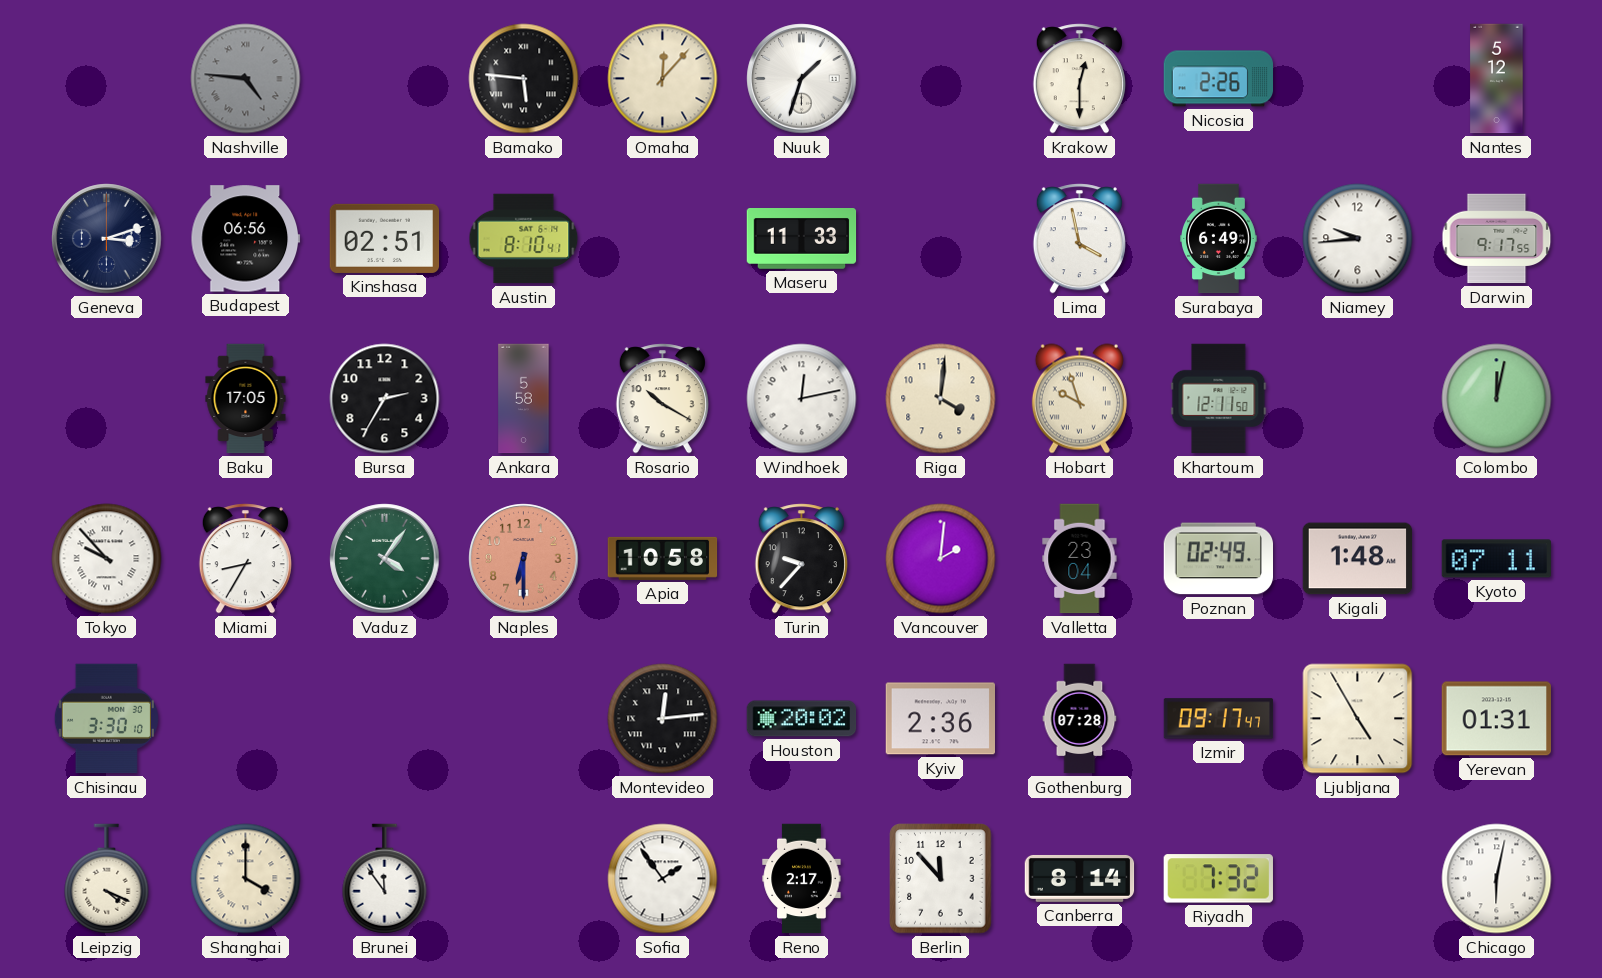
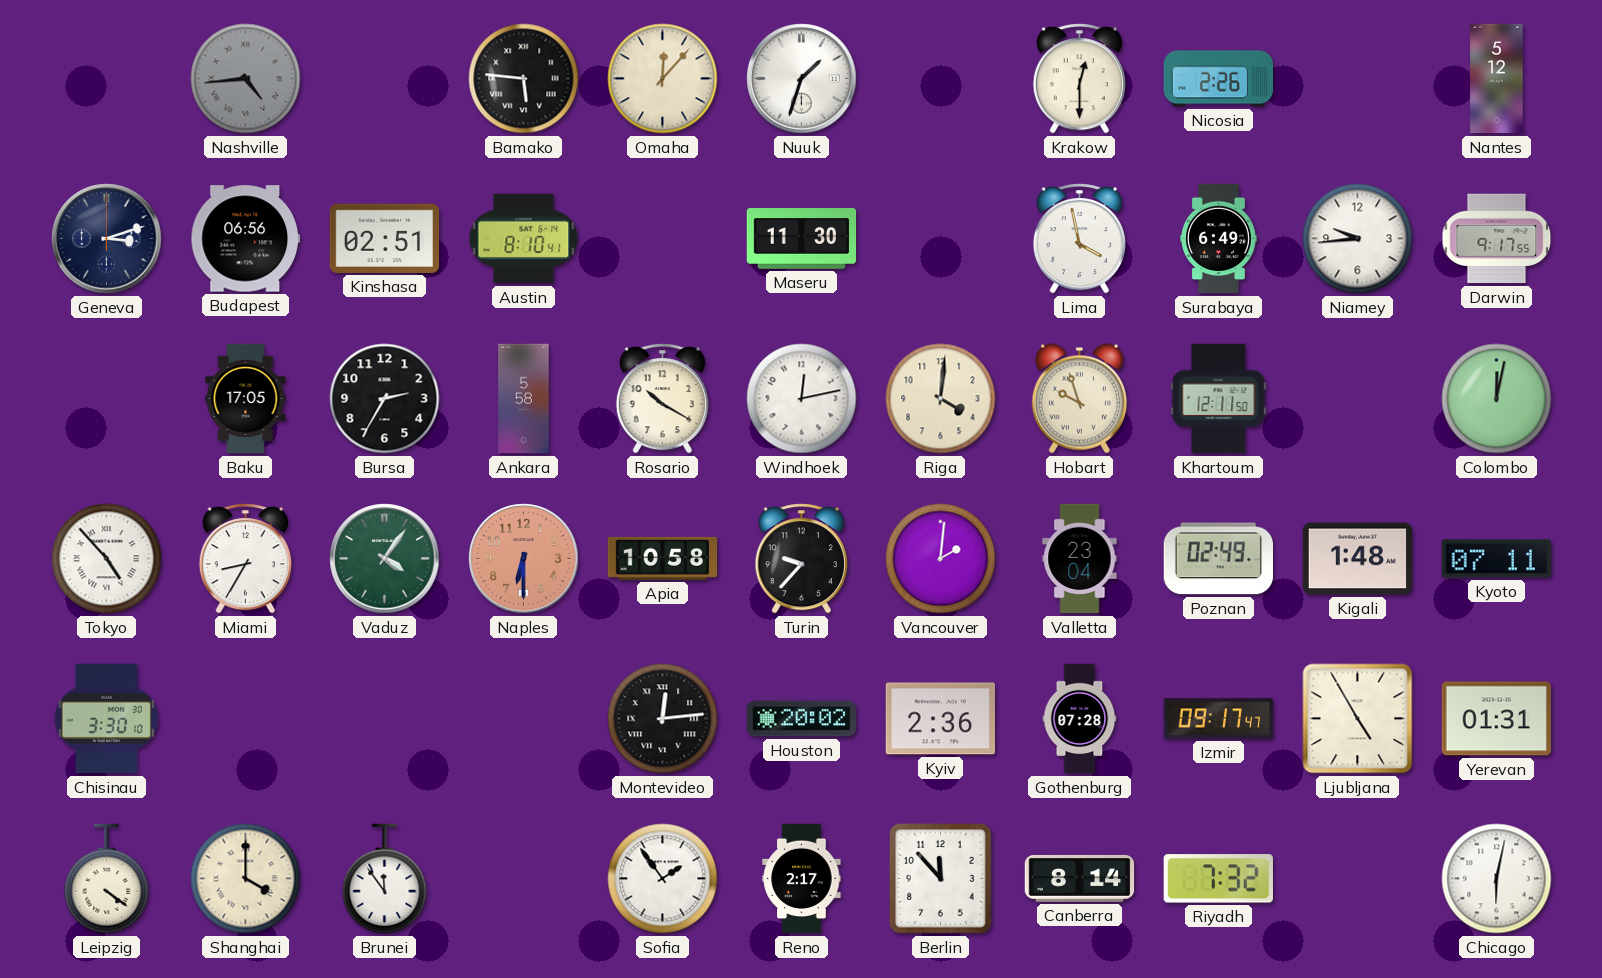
Nashville: 4:46 -> 4:44
Maseru: 11:33 -> 11:30
Tokyo: 9:53 -> 4:53
Leipzig: 4:19 -> 4:21
